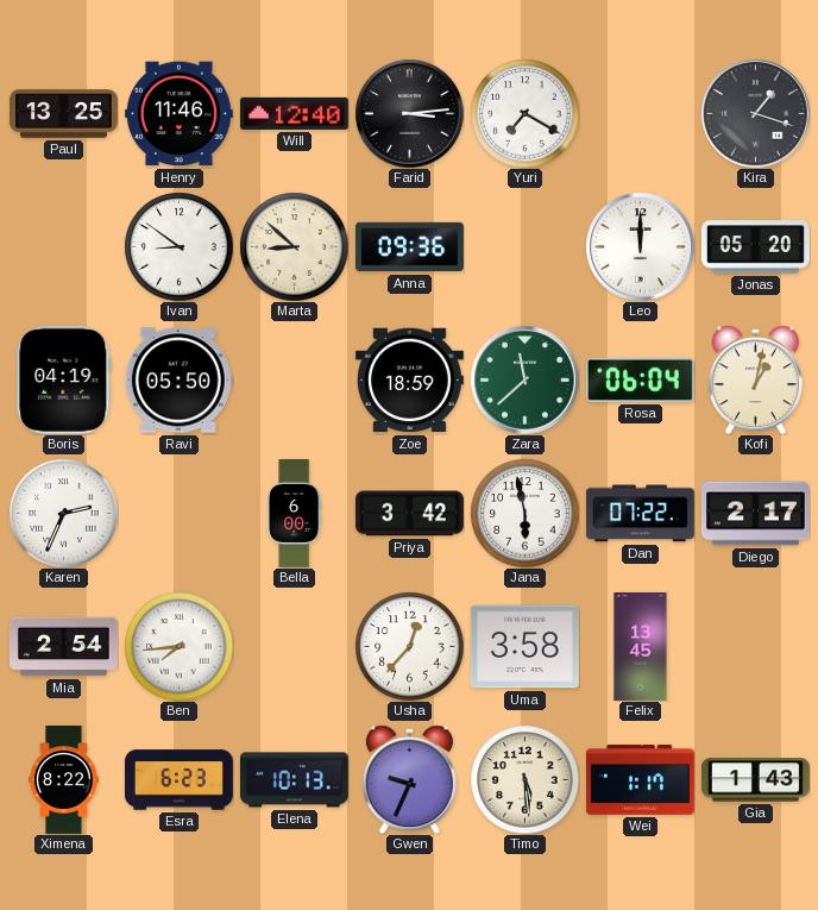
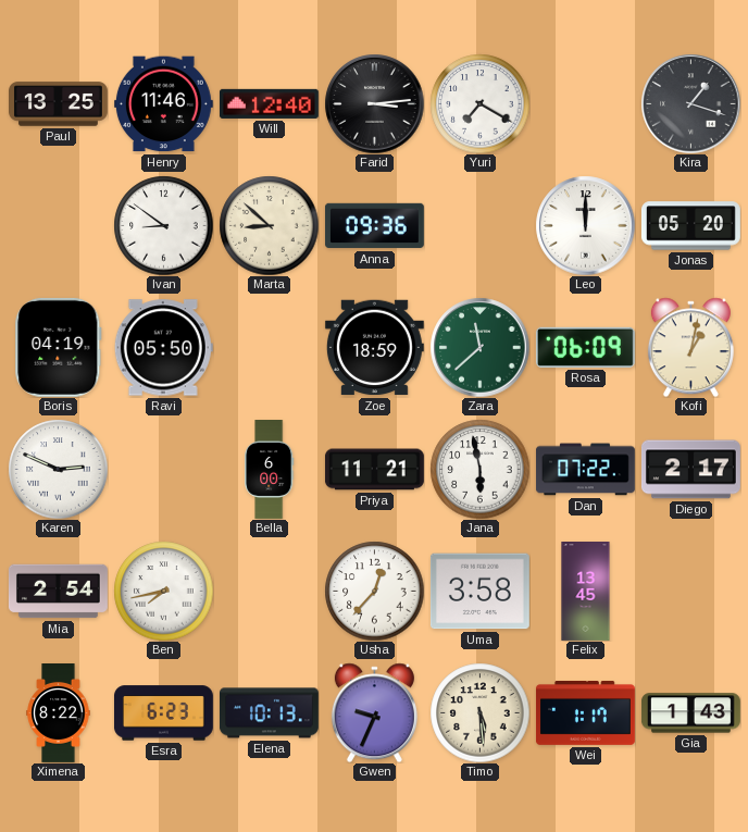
Rosa: 06:04 -> 06:09
Karen: 2:34 -> 2:49
Priya: 3:42 -> 11:21
Ben: 7:44 -> 7:43
